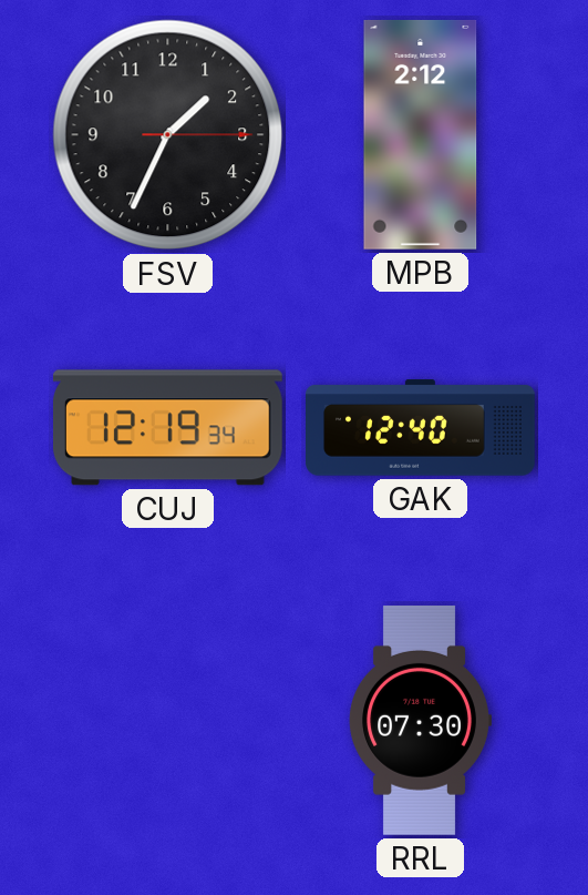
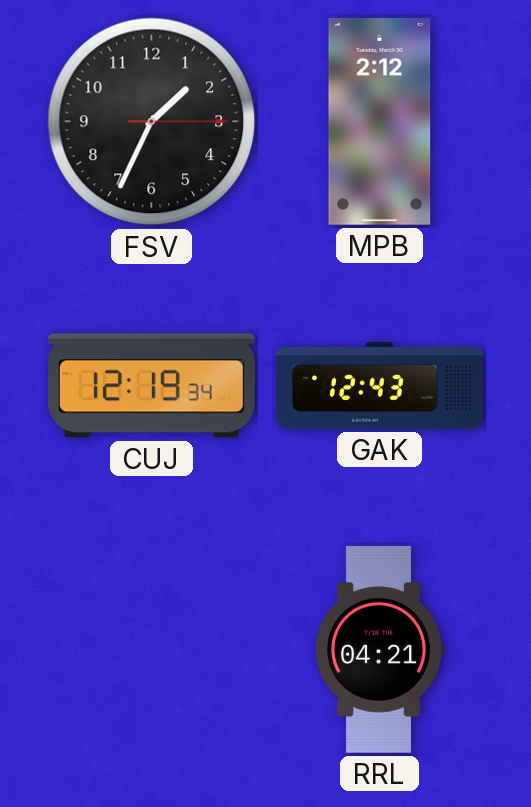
GAK: 12:40 -> 12:43
RRL: 07:30 -> 04:21
